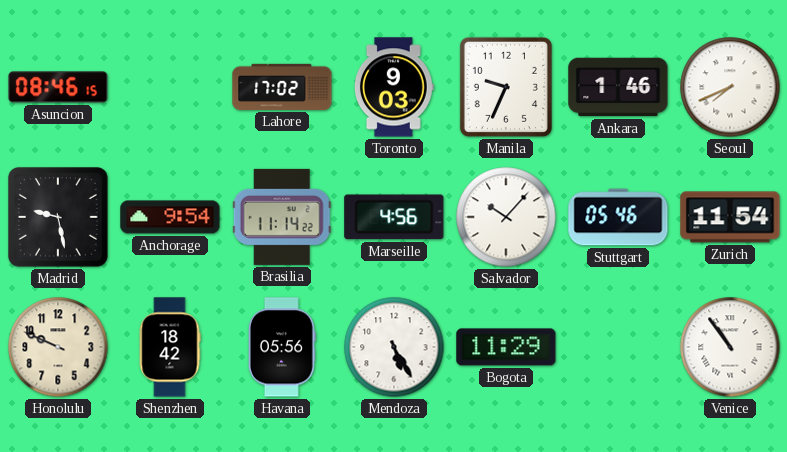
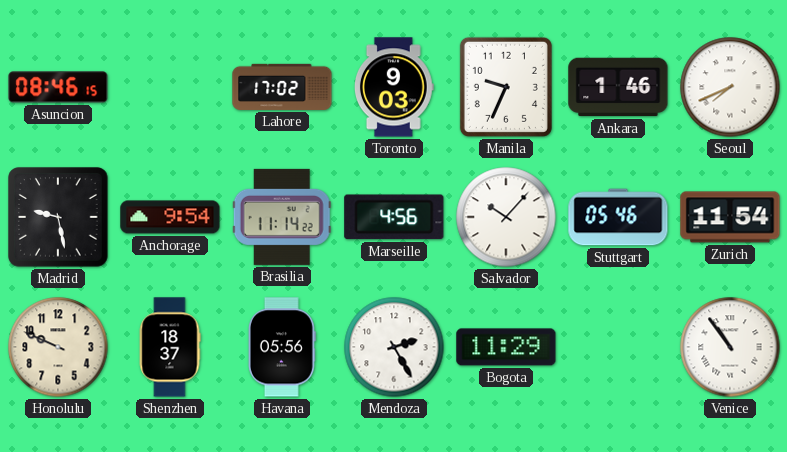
Shenzhen: 18:42 -> 18:37
Mendoza: 5:25 -> 2:25
